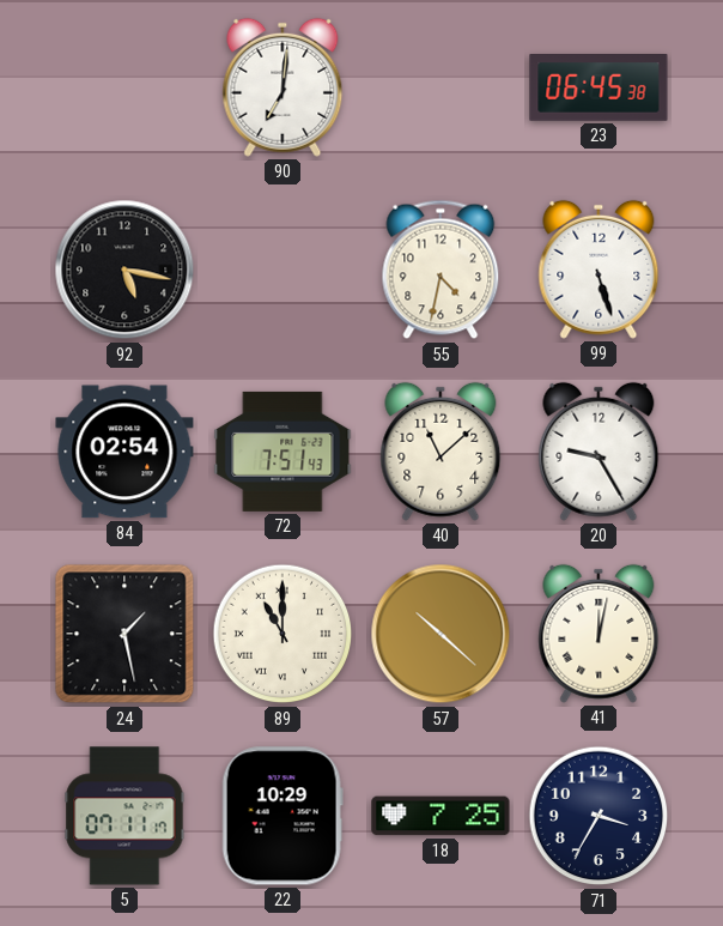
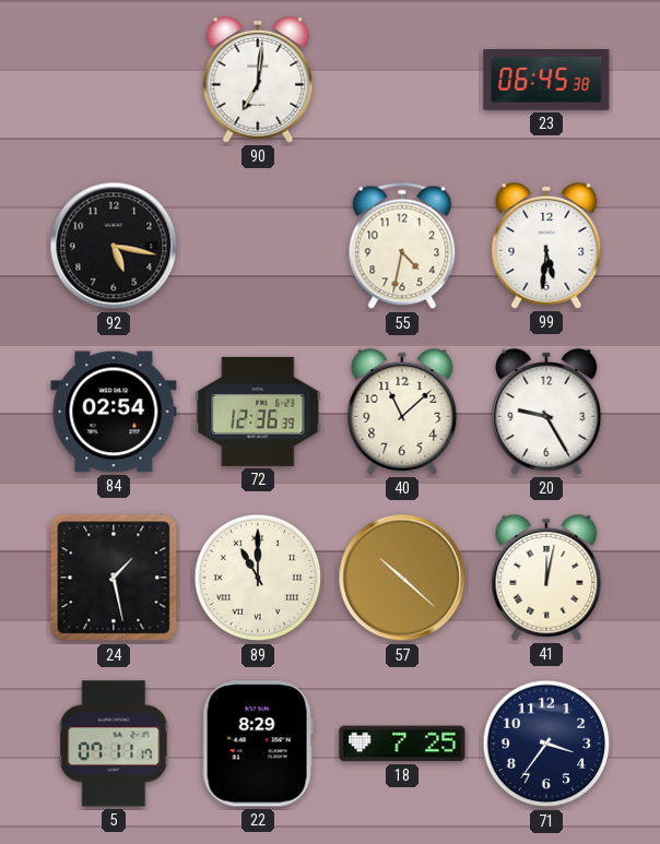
99: 5:27 -> 5:31
72: 7:51 -> 12:36
22: 10:29 -> 8:29
71: 3:35 -> 3:36
